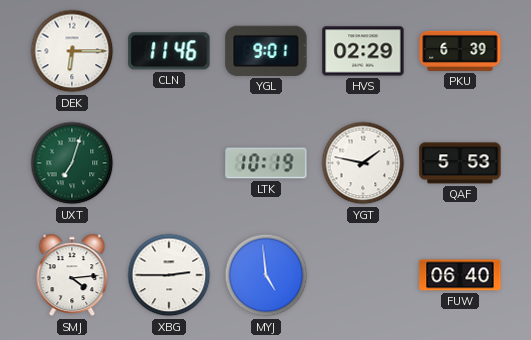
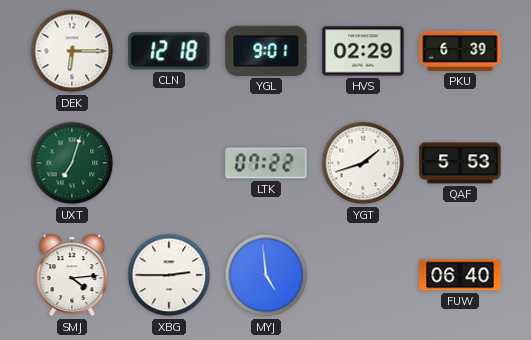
CLN: 11:46 -> 12:18
LTK: 10:19 -> 07:22
YGT: 1:47 -> 1:42
